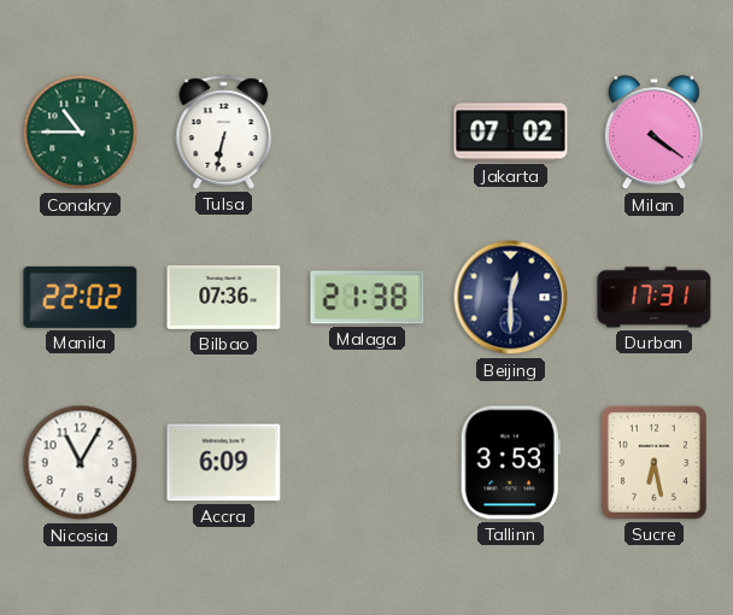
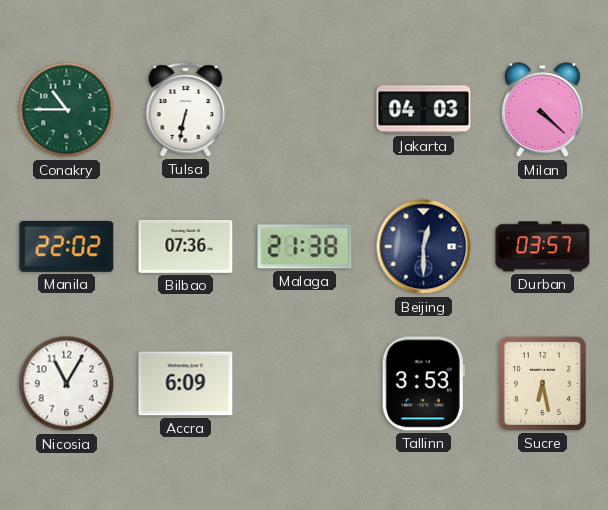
Jakarta: 07:02 -> 04:03
Milan: 4:21 -> 4:22
Durban: 17:31 -> 03:57
